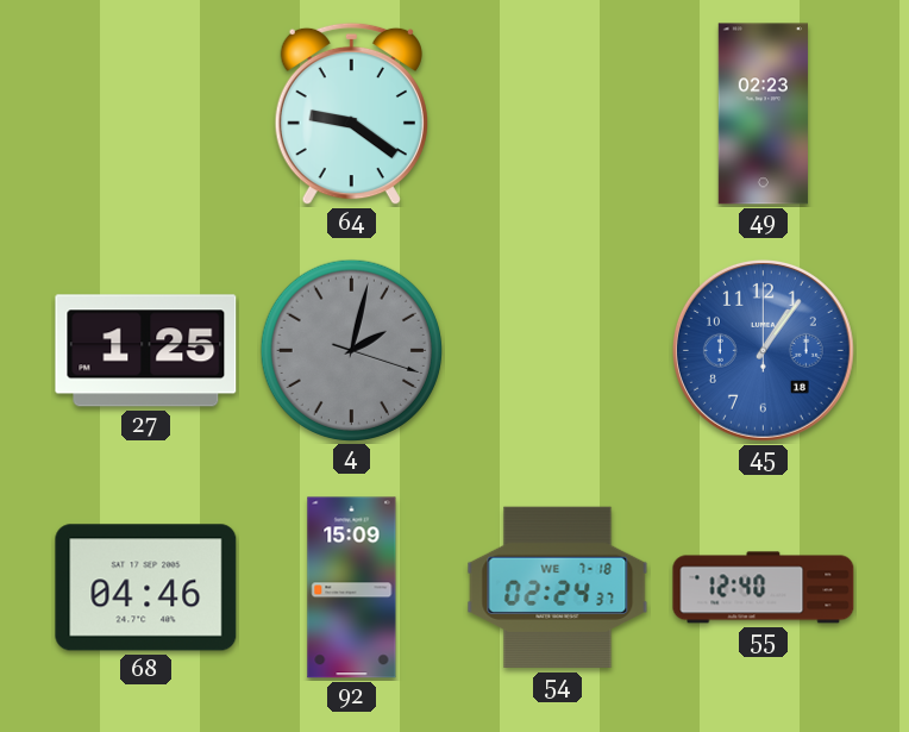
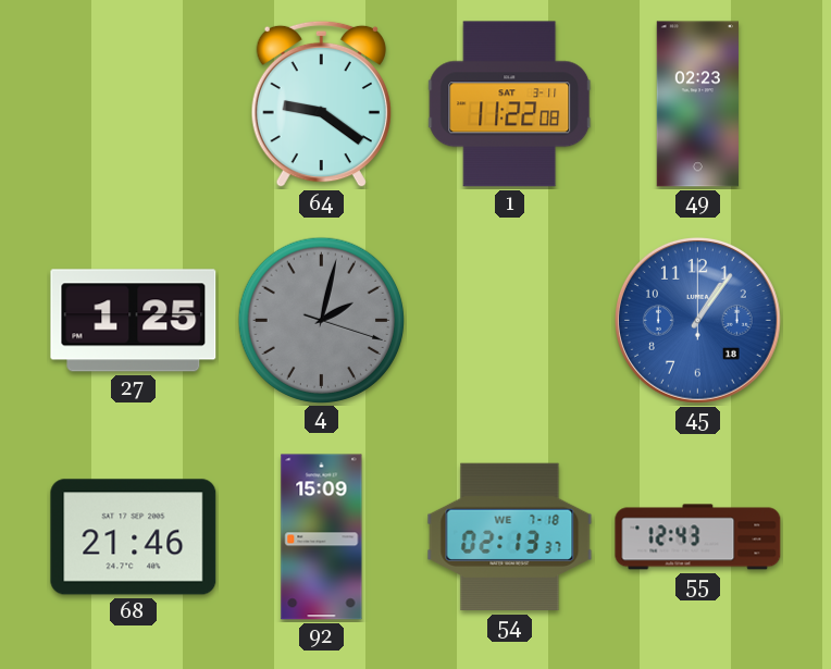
1: none -> 11:22
68: 04:46 -> 21:46
54: 02:24 -> 02:13
55: 12:40 -> 12:43
